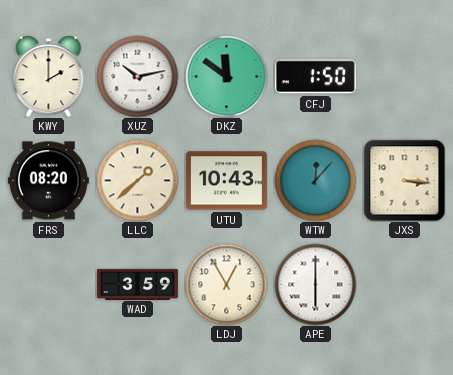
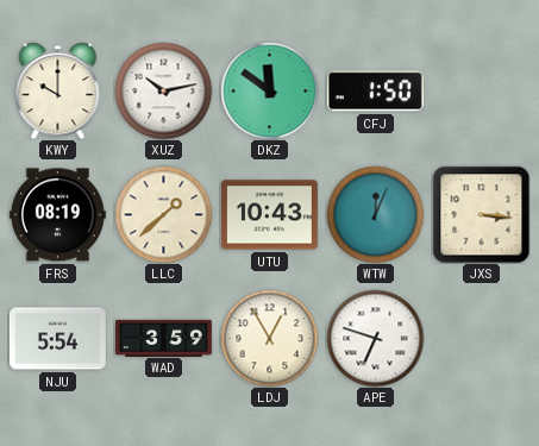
KWY: 2:00 -> 10:00
FRS: 08:20 -> 08:19
WTW: 12:07 -> 12:04
NJU: none -> 5:54
APE: 6:00 -> 6:48
